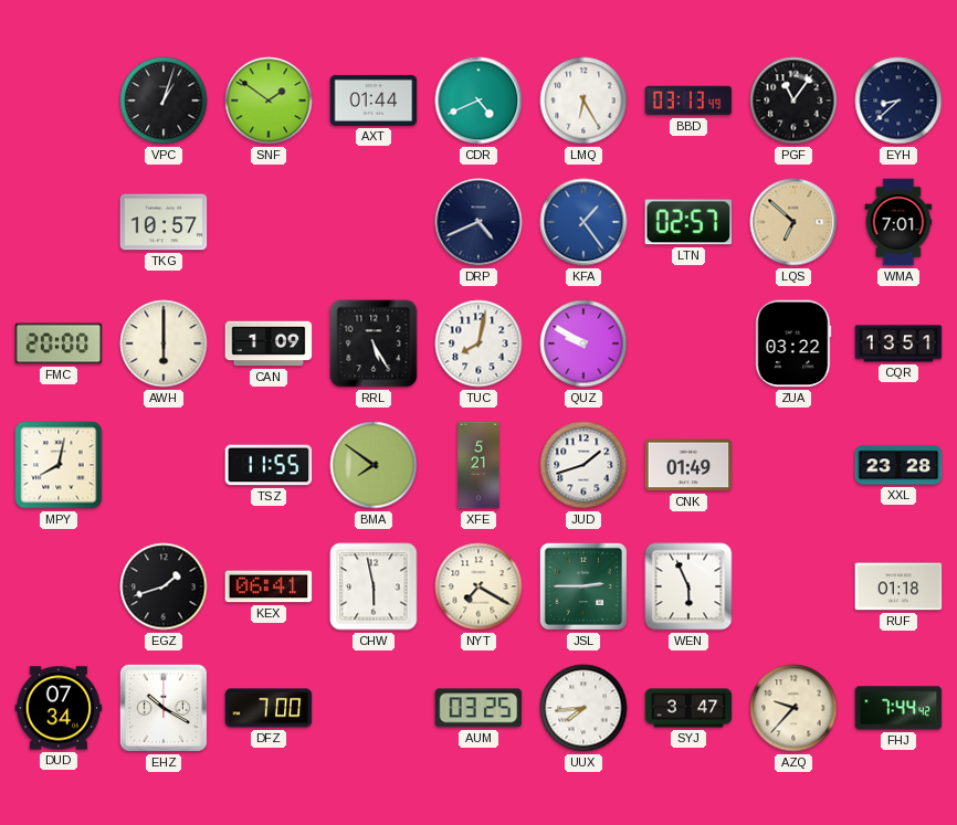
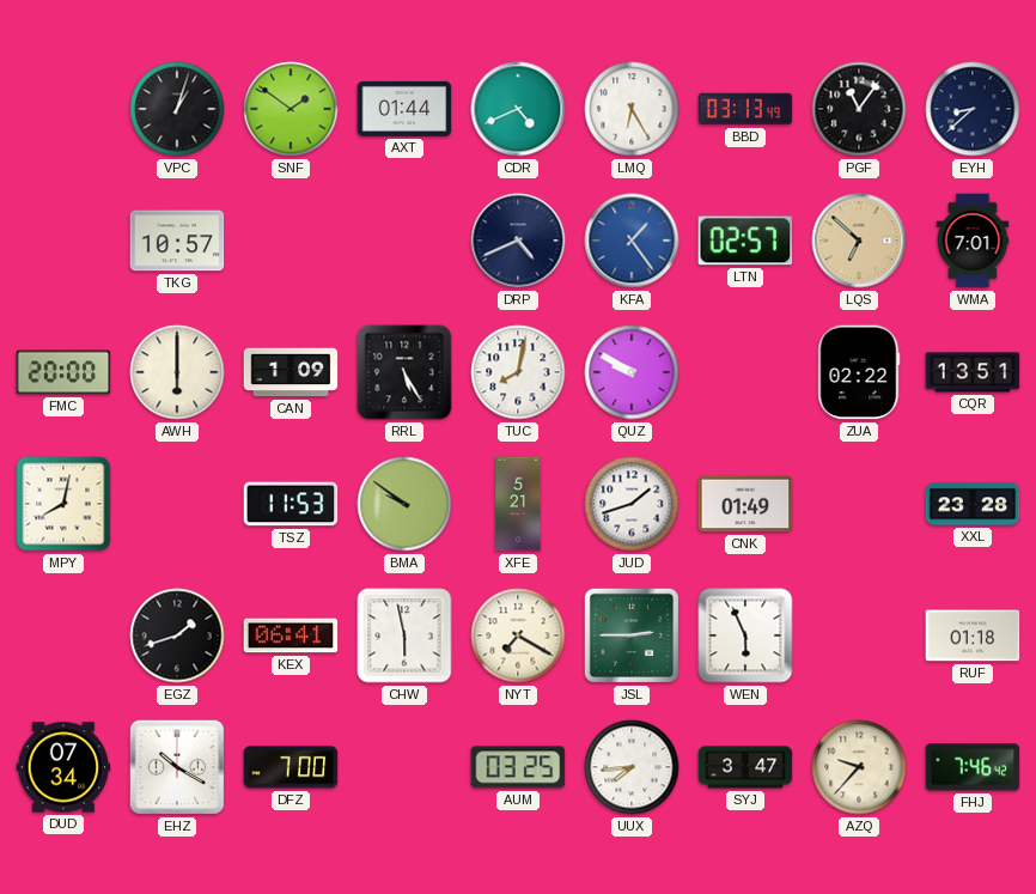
ZUA: 03:22 -> 02:22
TSZ: 11:55 -> 11:53
BMA: 7:51 -> 9:51
FHJ: 7:44 -> 7:46
